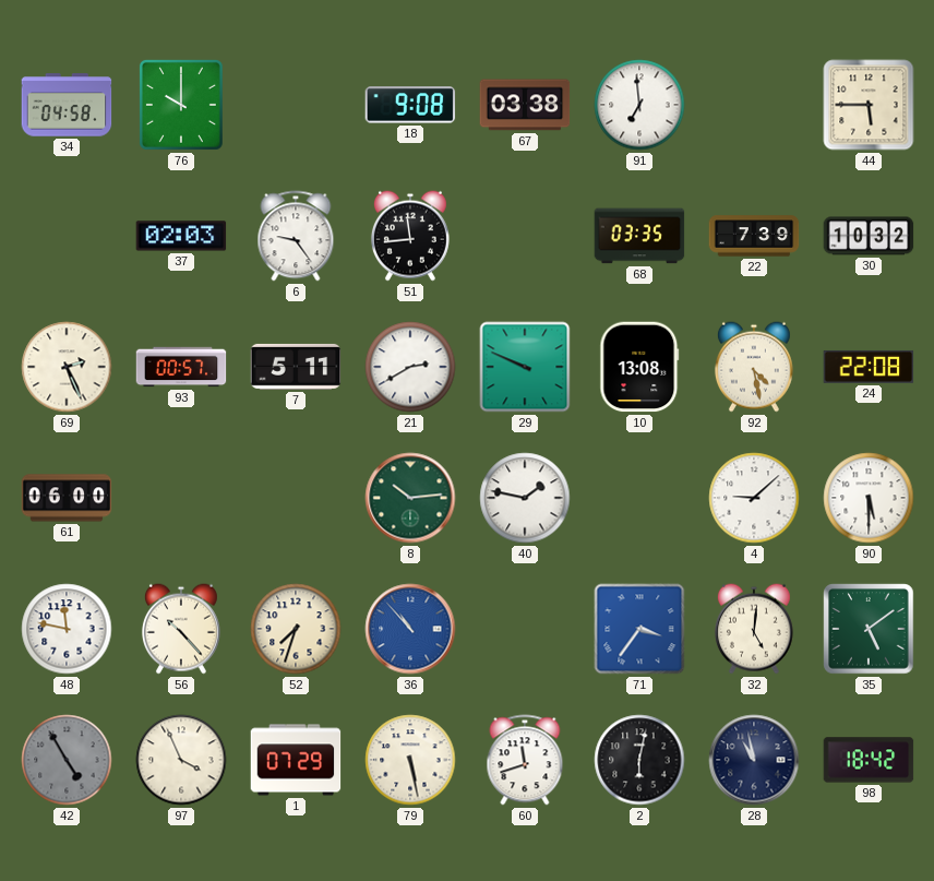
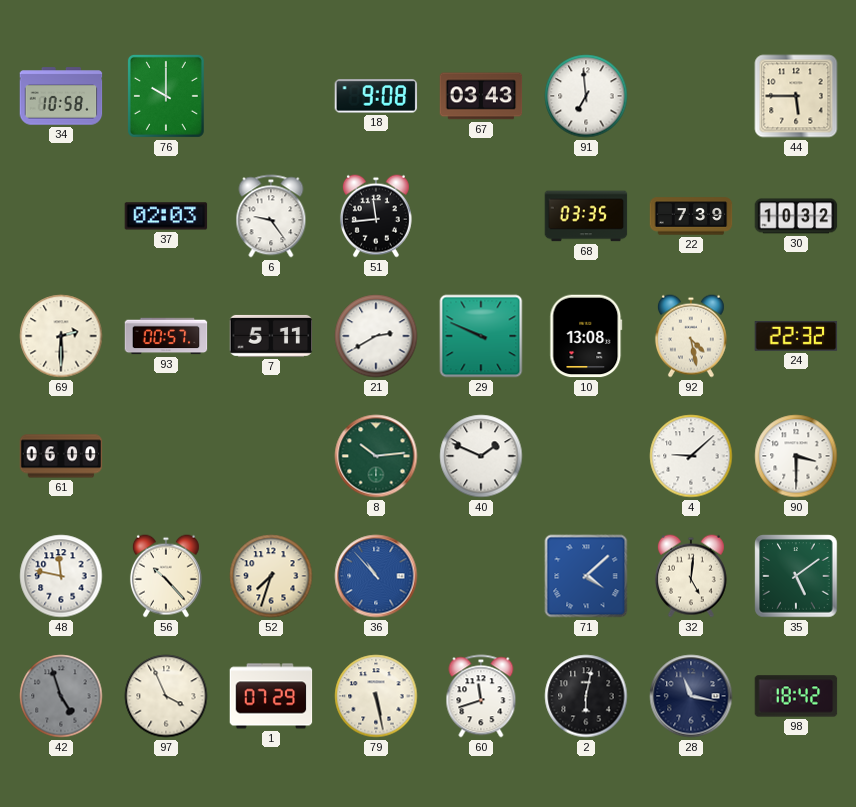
34: 04:58 -> 10:58
67: 03:38 -> 03:43
69: 2:26 -> 2:30
24: 22:08 -> 22:32
40: 1:47 -> 1:49
90: 5:30 -> 3:30
71: 3:36 -> 4:08
42: 4:55 -> 4:57
28: 10:58 -> 11:17
